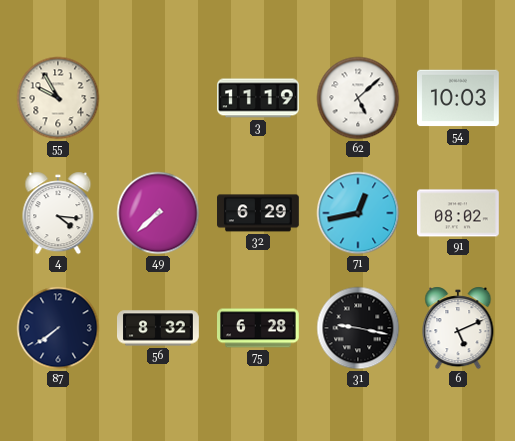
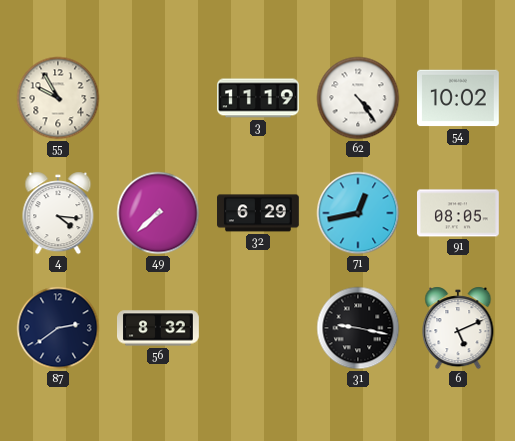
62: 5:08 -> 4:24
54: 10:03 -> 10:02
91: 08:02 -> 08:05
87: 7:39 -> 2:39
75: 6:28 -> none
